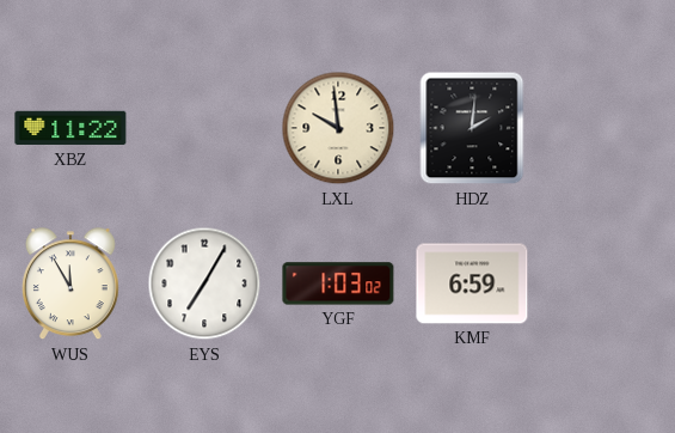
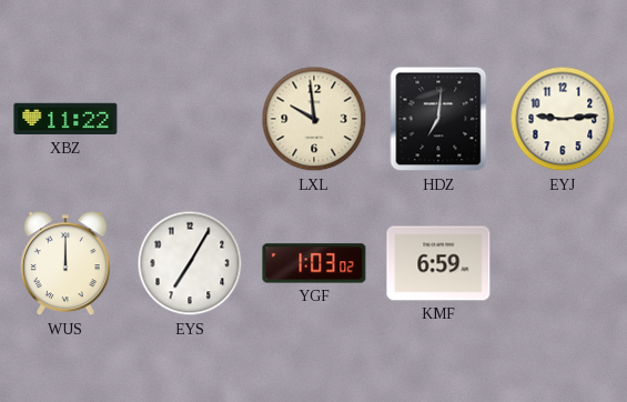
HDZ: 2:01 -> 7:01
EYJ: none -> 9:14
WUS: 11:55 -> 12:00
